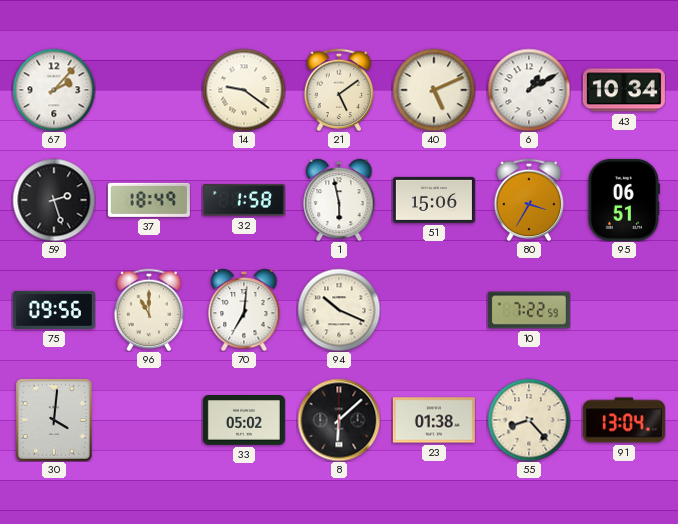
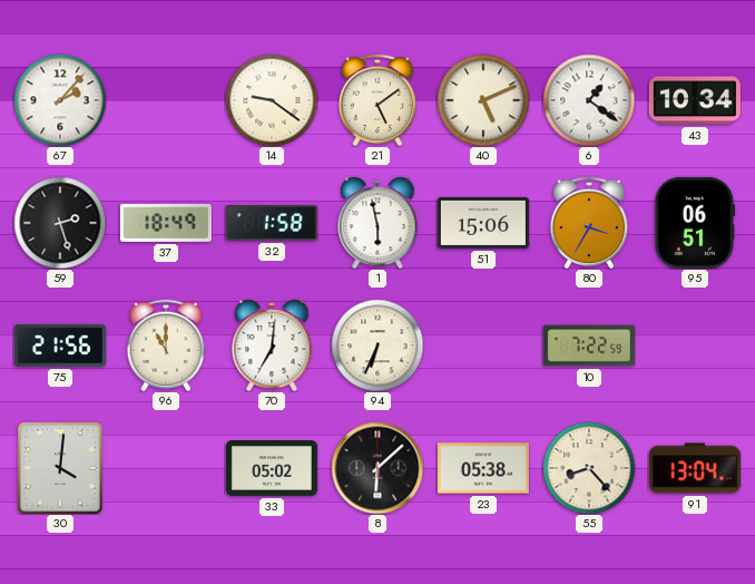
6: 1:10 -> 1:21
75: 09:56 -> 21:56
94: 10:19 -> 6:34
23: 01:38 -> 05:38
